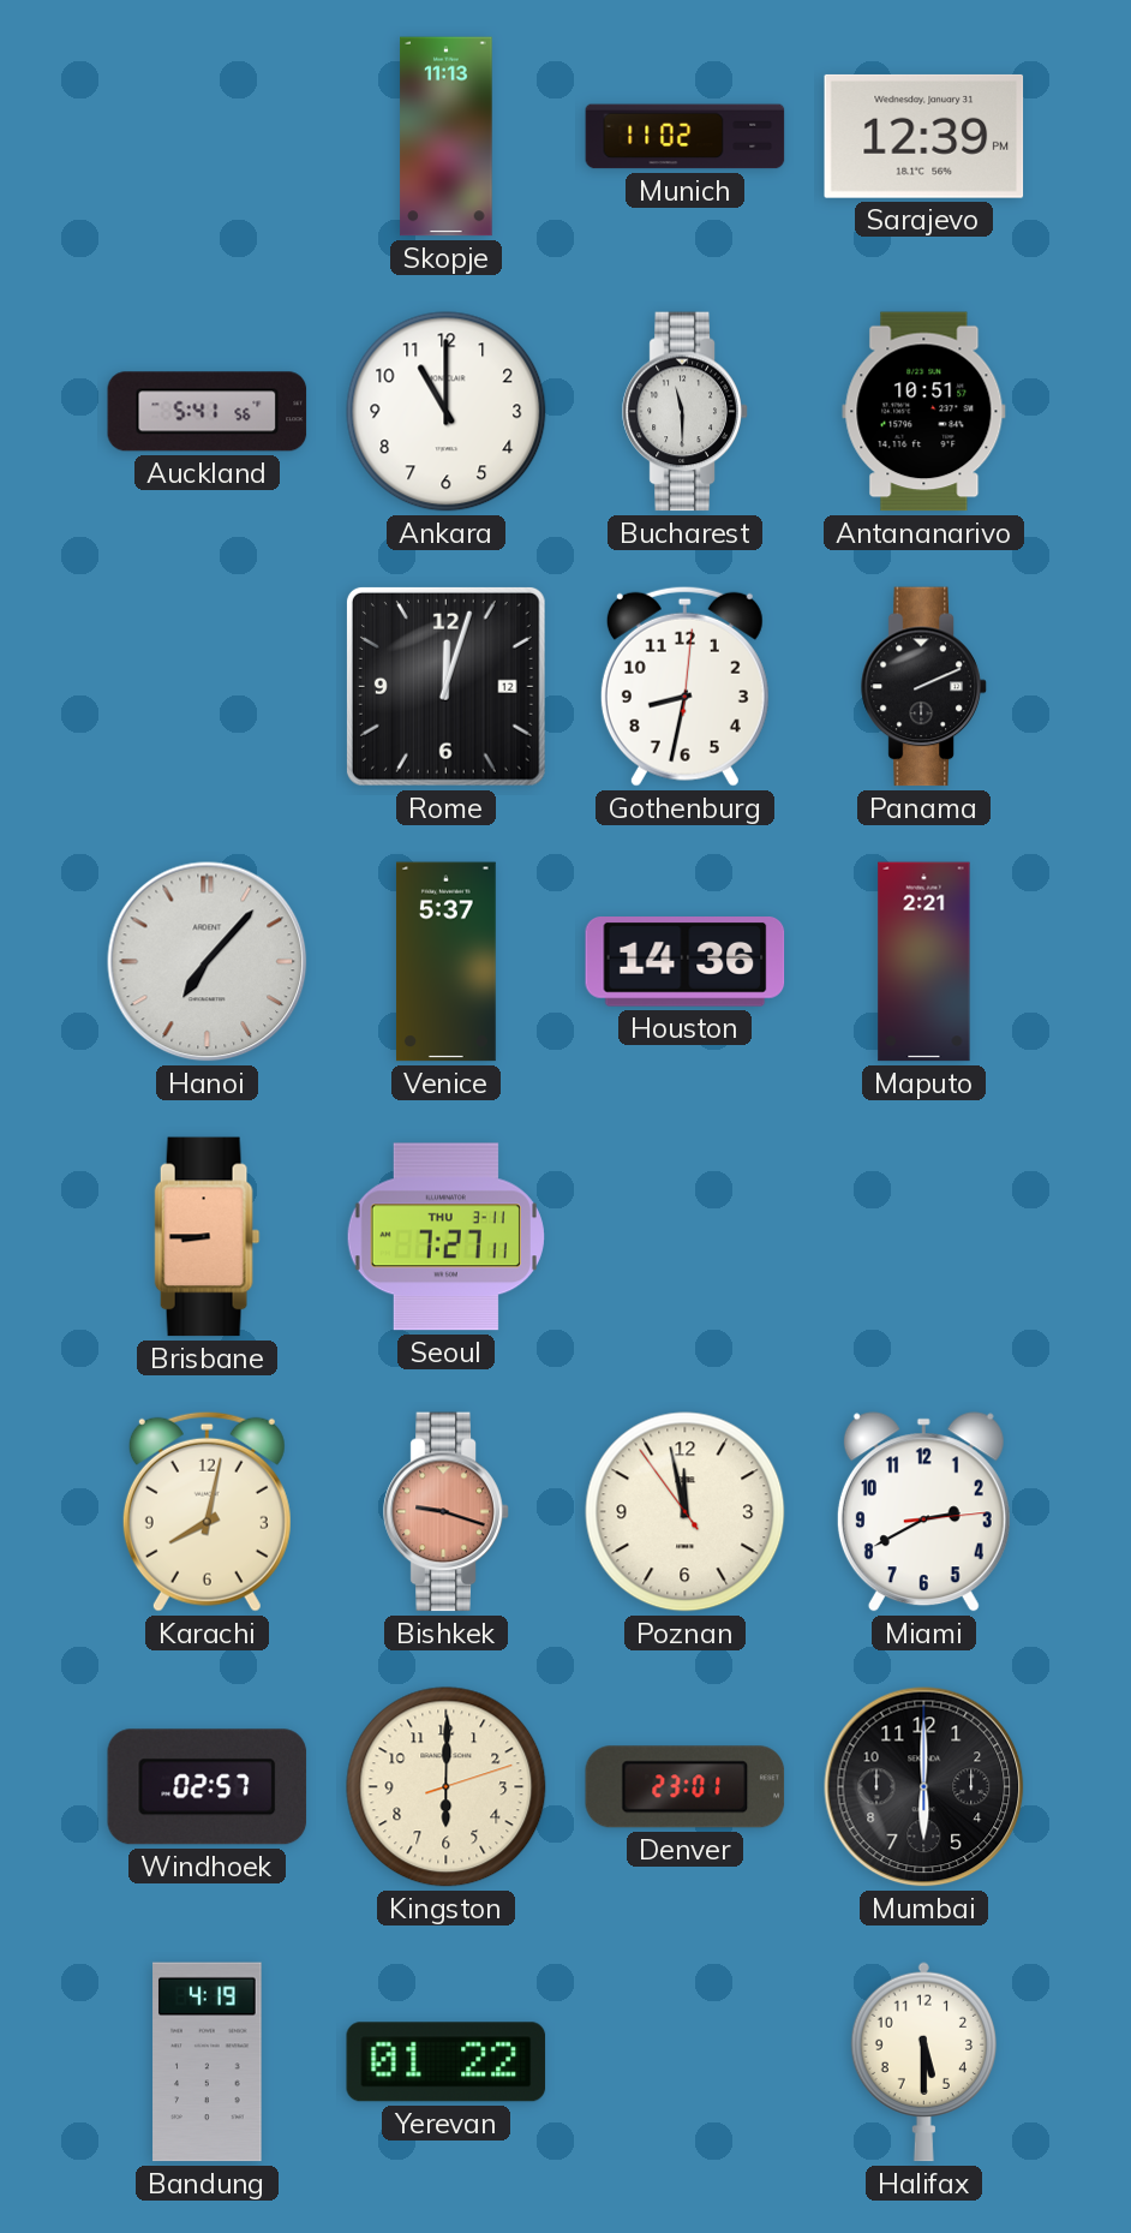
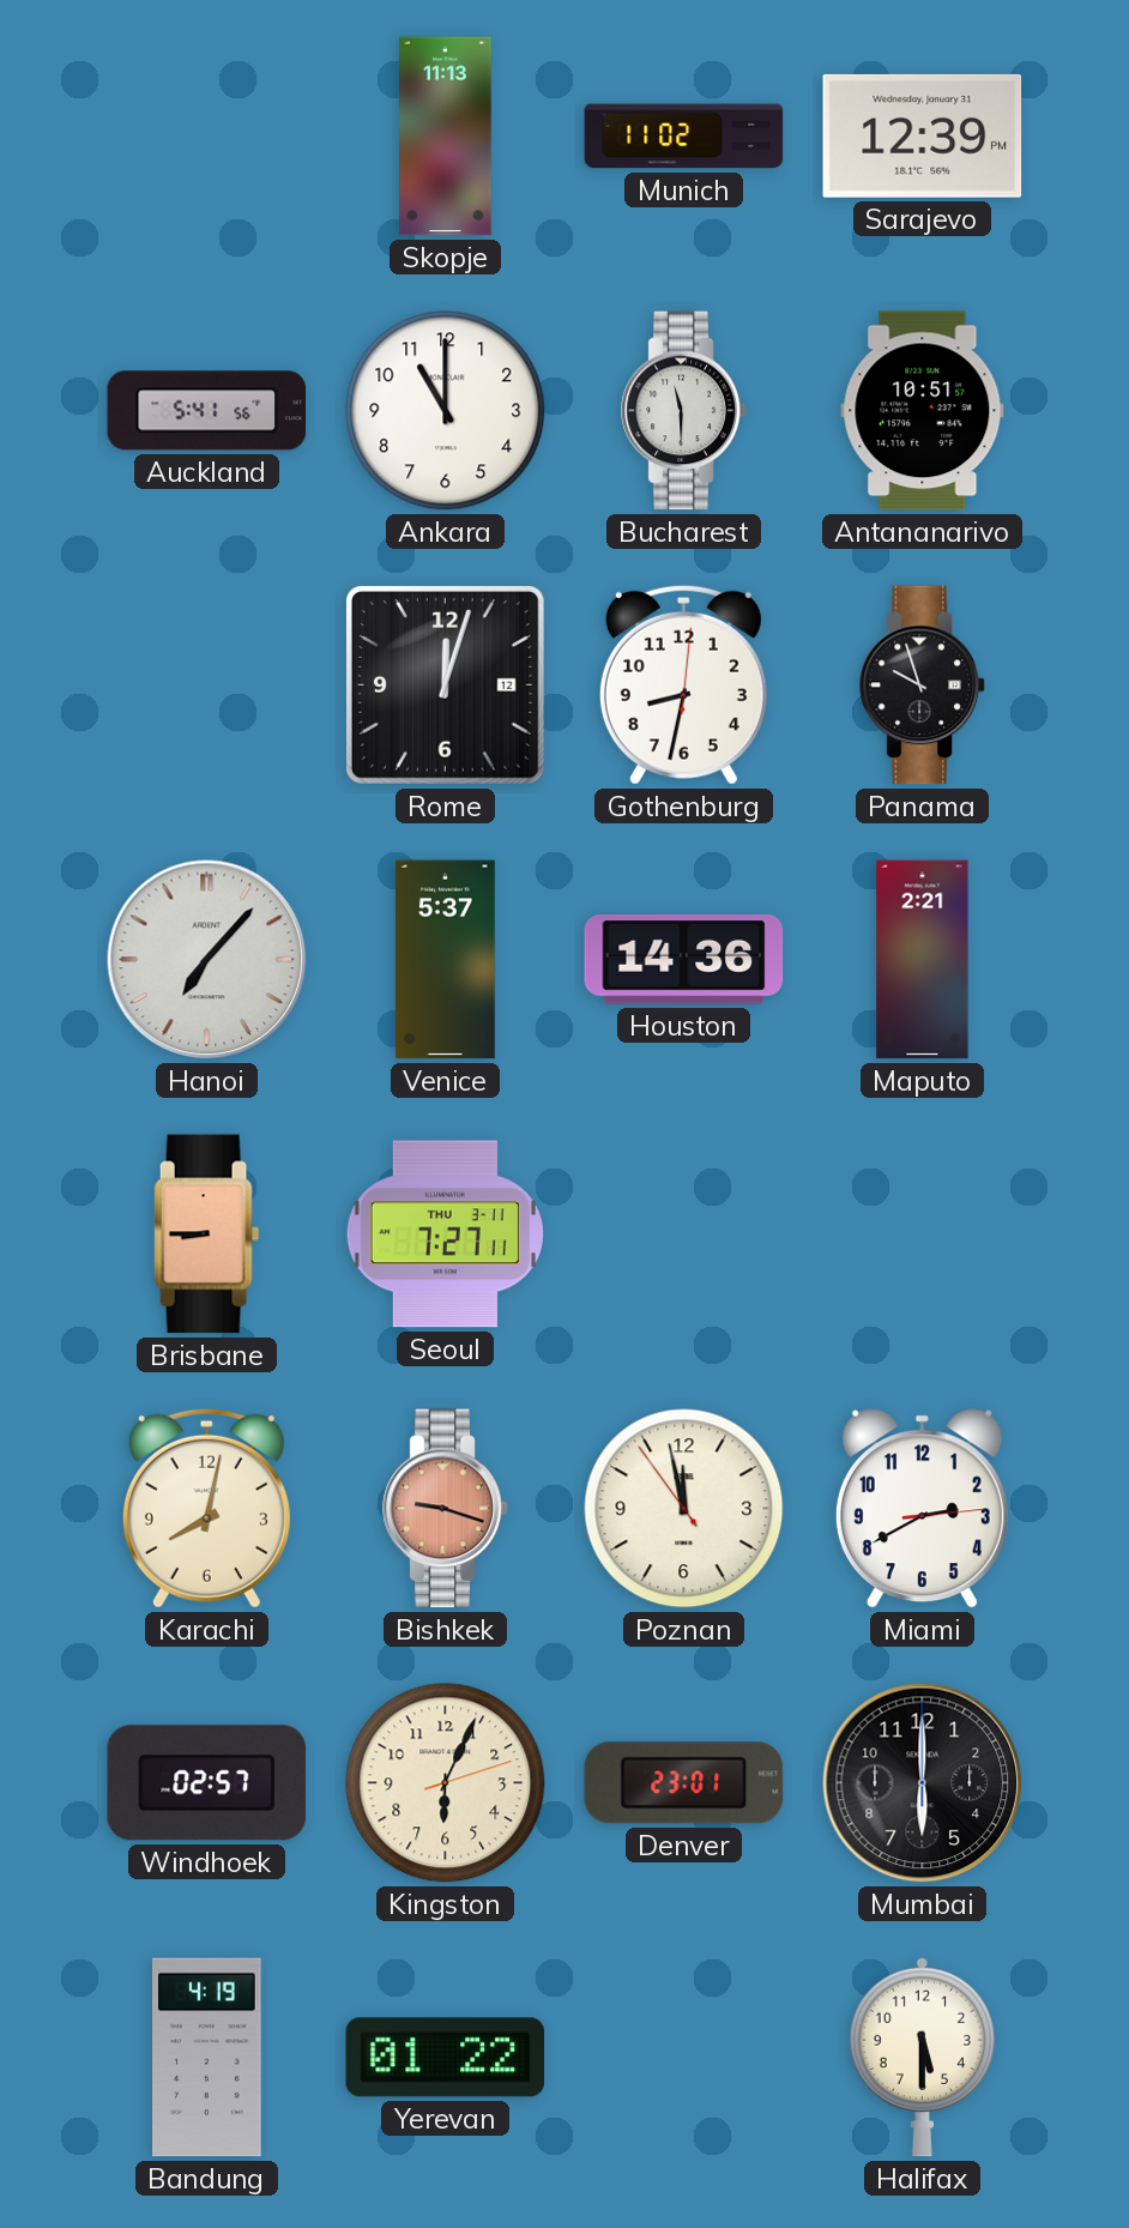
Panama: 2:11 -> 9:57
Kingston: 6:00 -> 6:04
